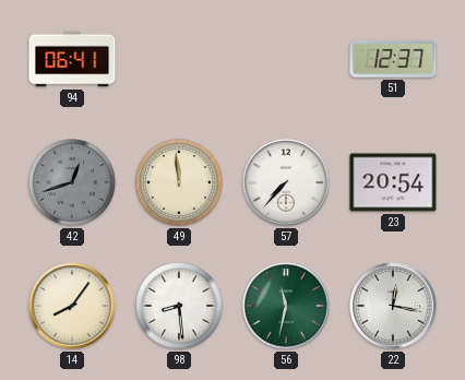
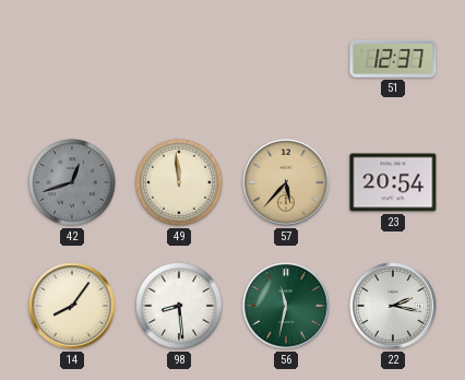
94: 06:41 -> none
57: 7:37 -> 5:37
57 dial: white -> champagne
22: 12:17 -> 2:17
